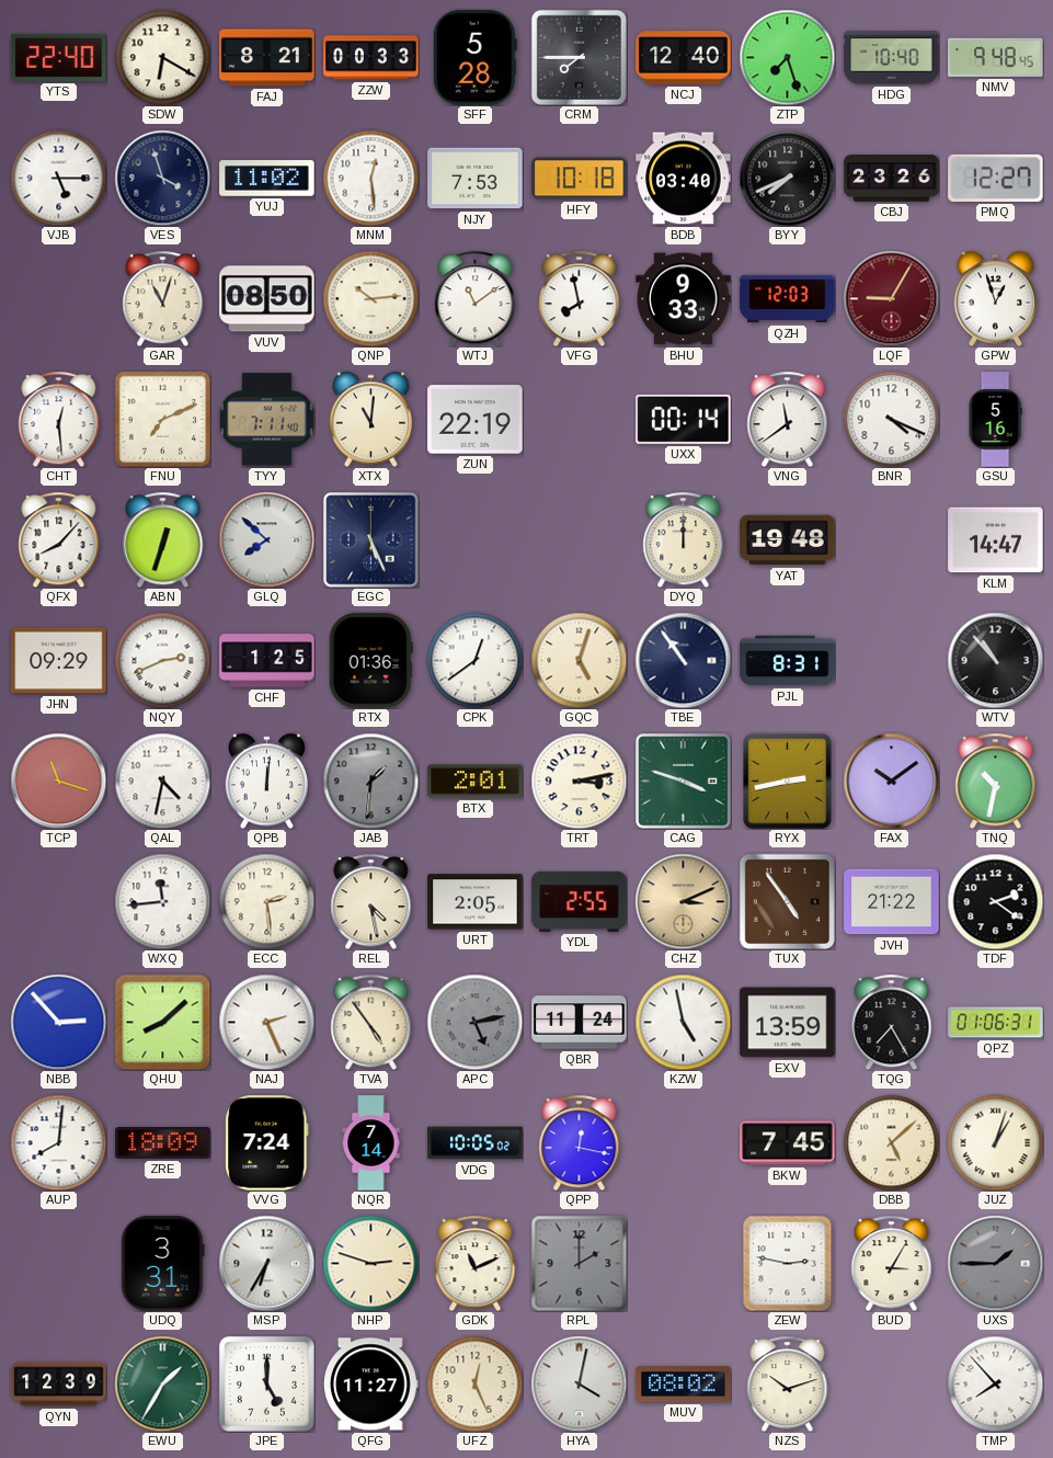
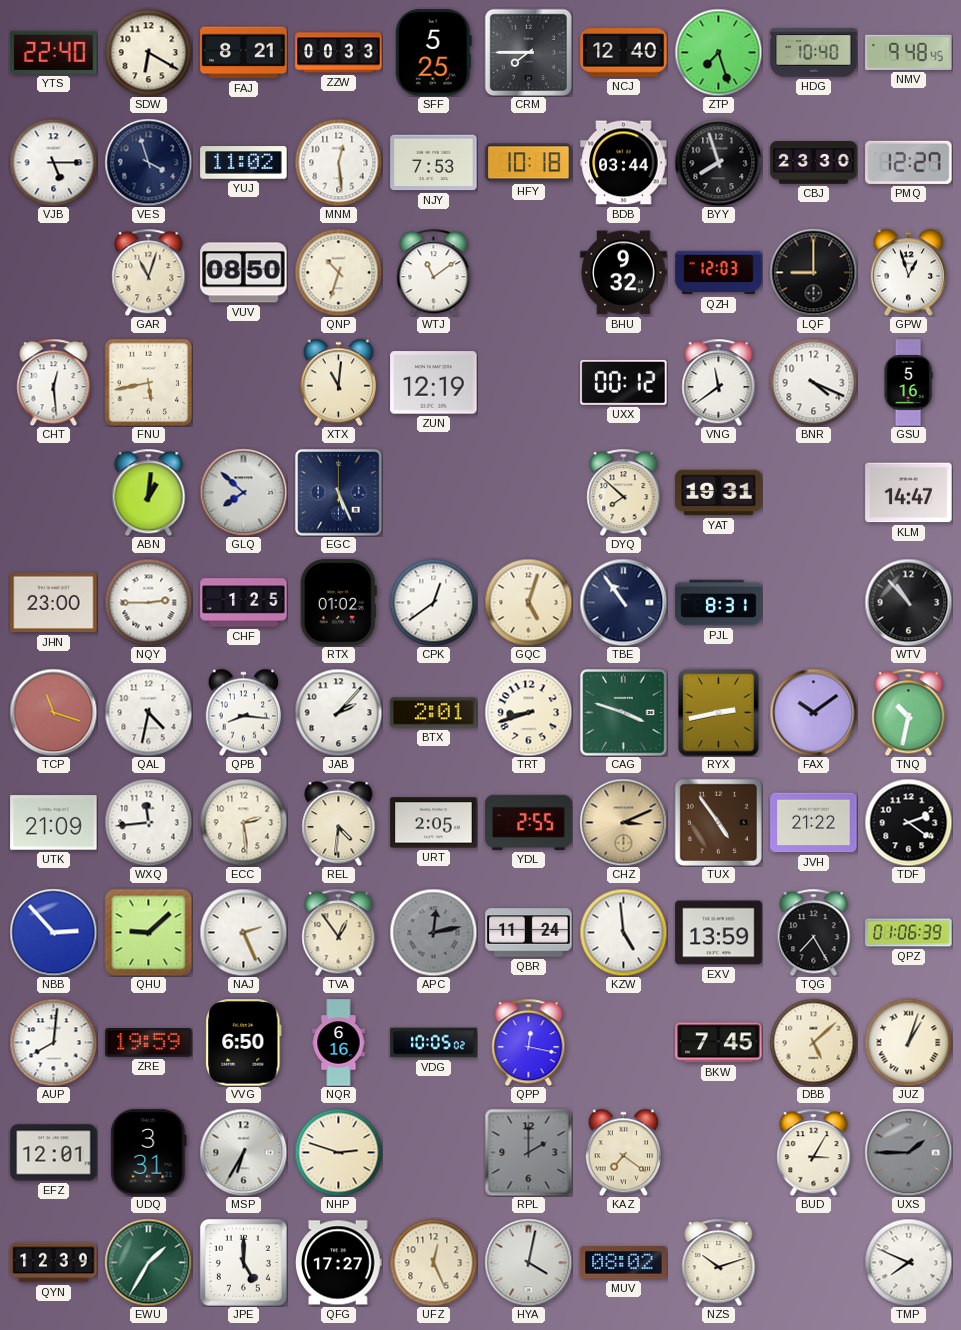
SFF: 5:28 -> 5:25
BDB: 03:40 -> 03:44
BYY: 7:41 -> 7:57
CBJ: 23:26 -> 23:30
QNP: 10:14 -> 10:33
VFG: 7:58 -> none
BHU: 9:33 -> 9:32
LQF: 9:05 -> 9:00
LQF dial: burgundy -> black
FNU: 7:11 -> 5:43
TYY: 7:11 -> none
ZUN: 22:19 -> 12:19
UXX: 00:14 -> 00:12
QFX: 8:07 -> none
ABN: 12:33 -> 1:01
DYQ: 12:00 -> 7:52
YAT: 19:48 -> 19:31
JHN: 09:29 -> 23:00
NQY: 2:41 -> 2:45
RTX: 01:36 -> 01:02
QPB: 12:01 -> 8:16
JAB: 1:31 -> 2:07
JAB dial: grey -> white
TRT: 3:13 -> 8:42
UTK: none -> 21:09
REL: 4:28 -> 4:31
QHU: 8:08 -> 9:08
TVA: 4:54 -> 12:54
APC: 5:13 -> 12:13
KZW: 4:58 -> 4:59
QPZ: 01:06:31 -> 01:06:39
ZRE: 18:09 -> 19:59
VVG: 7:24 -> 6:50
NQR: 7:14 -> 6:16
EFZ: none -> 12:01
GDK: 11:11 -> none
KAZ: none -> 7:21
ZEW: 2:47 -> none
QFG: 11:27 -> 17:27
TMP: 7:53 -> 7:49
